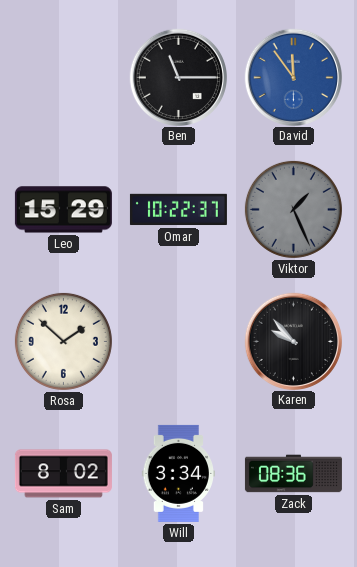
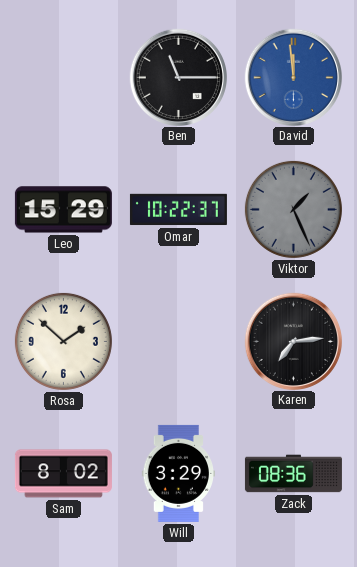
David: 11:54 -> 11:59
Karen: 9:53 -> 7:14
Will: 3:34 -> 3:29
